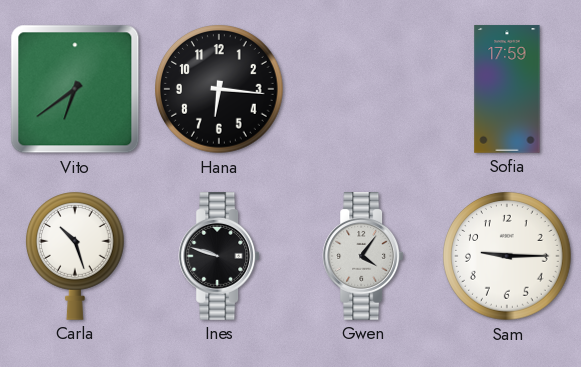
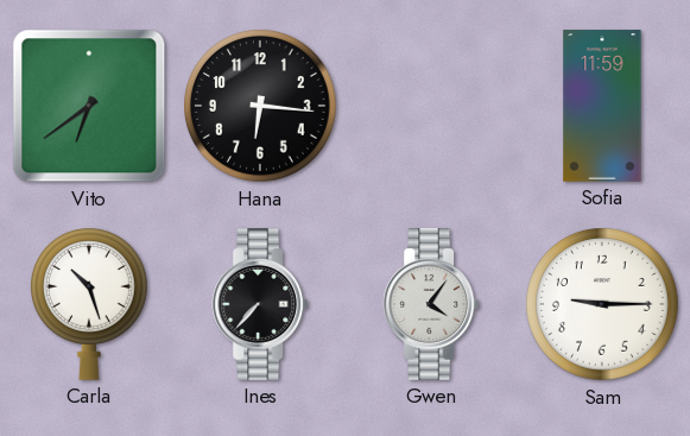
Sofia: 17:59 -> 11:59
Ines: 9:48 -> 7:37
